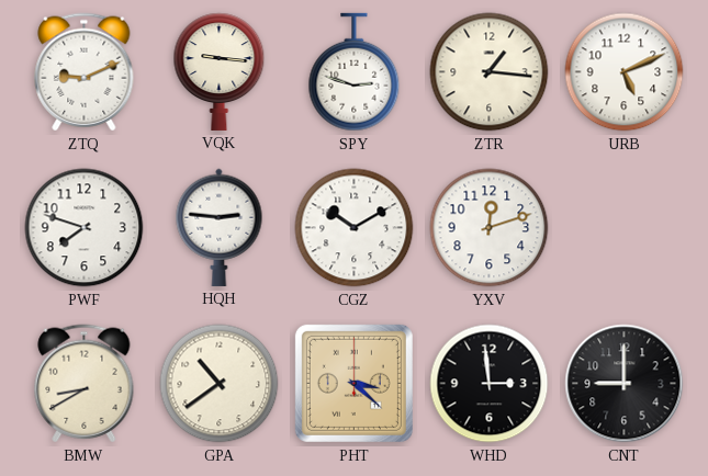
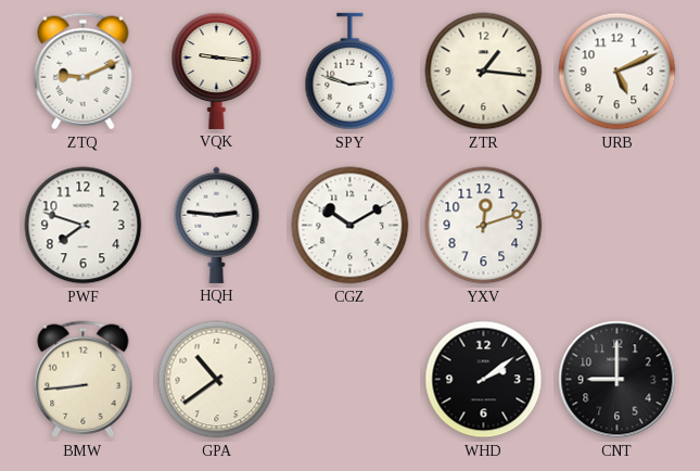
BMW: 8:40 -> 8:44
PHT: 3:22 -> none
WHD: 2:59 -> 2:09
